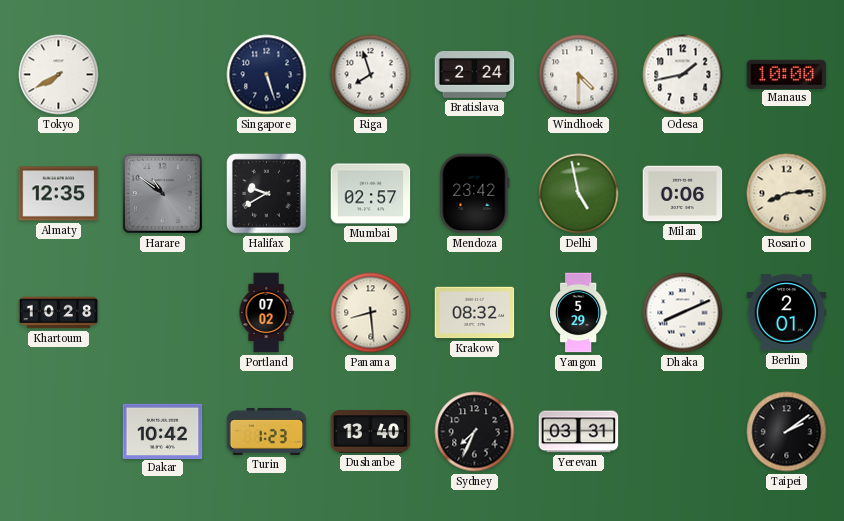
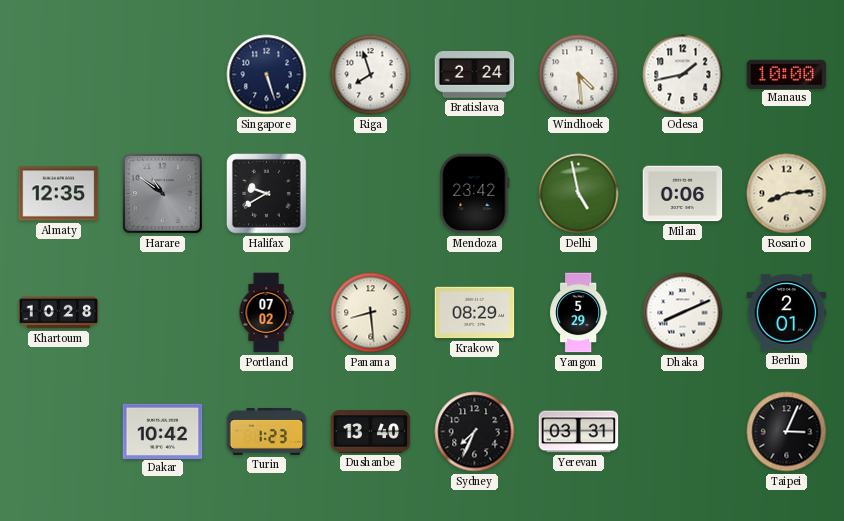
Tokyo: 7:40 -> none
Windhoek: 4:30 -> 4:29
Mumbai: 02:57 -> none
Krakow: 08:32 -> 08:29
Taipei: 2:09 -> 3:04
